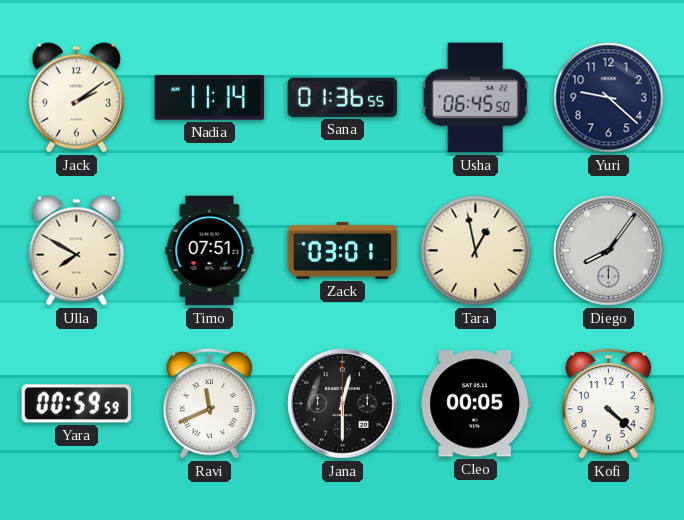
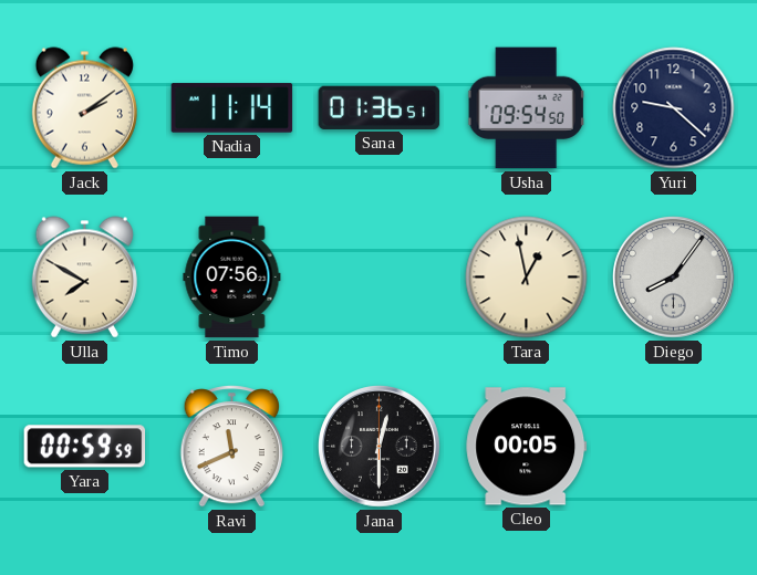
Sana: 01:36:55 -> 01:36:51
Usha: 06:45 -> 09:54
Timo: 07:51 -> 07:56
Zack: 03:01 -> none
Kofi: 4:22 -> none
